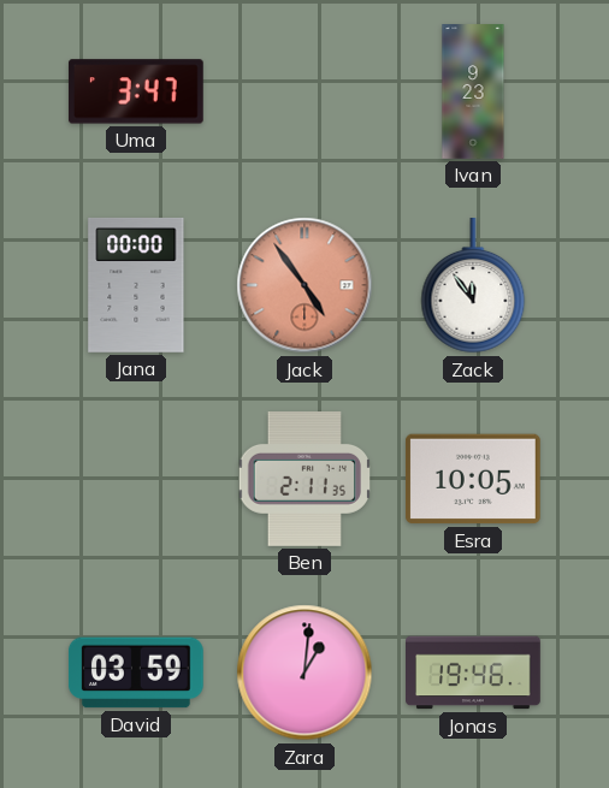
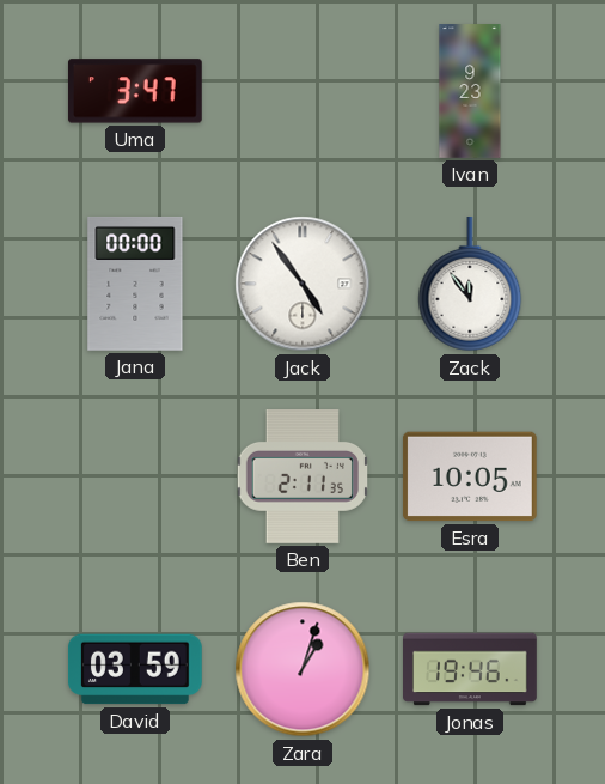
Jack dial: salmon -> white
Zara: 1:01 -> 1:03
